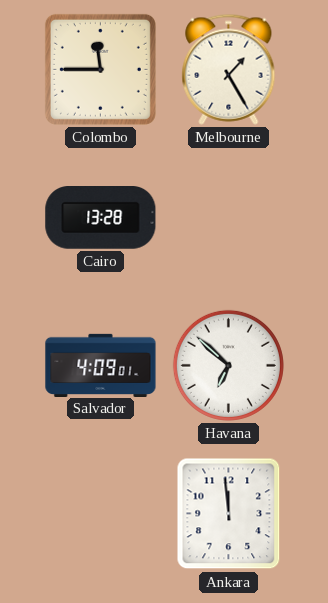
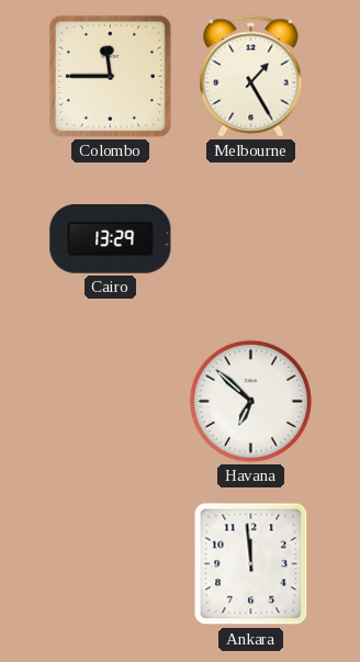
Cairo: 13:28 -> 13:29
Salvador: 4:09 -> none
